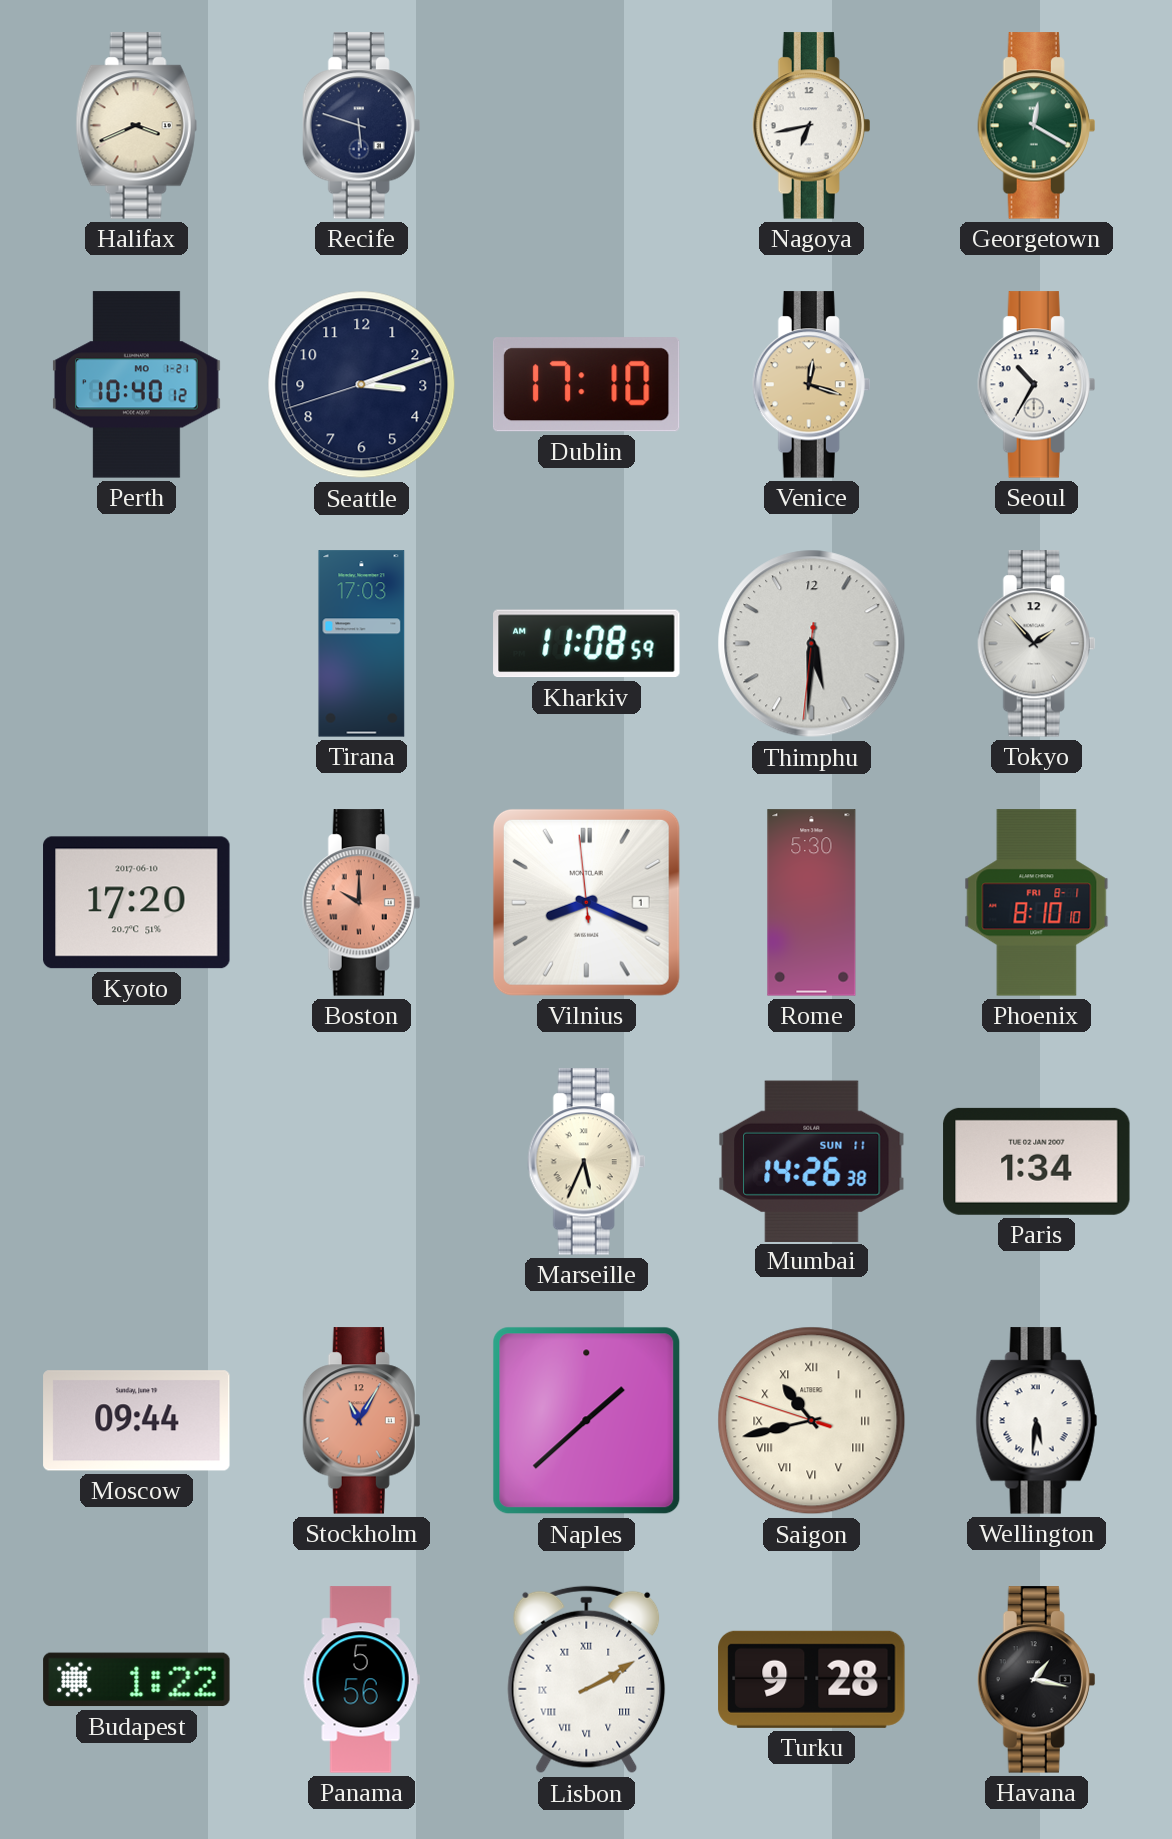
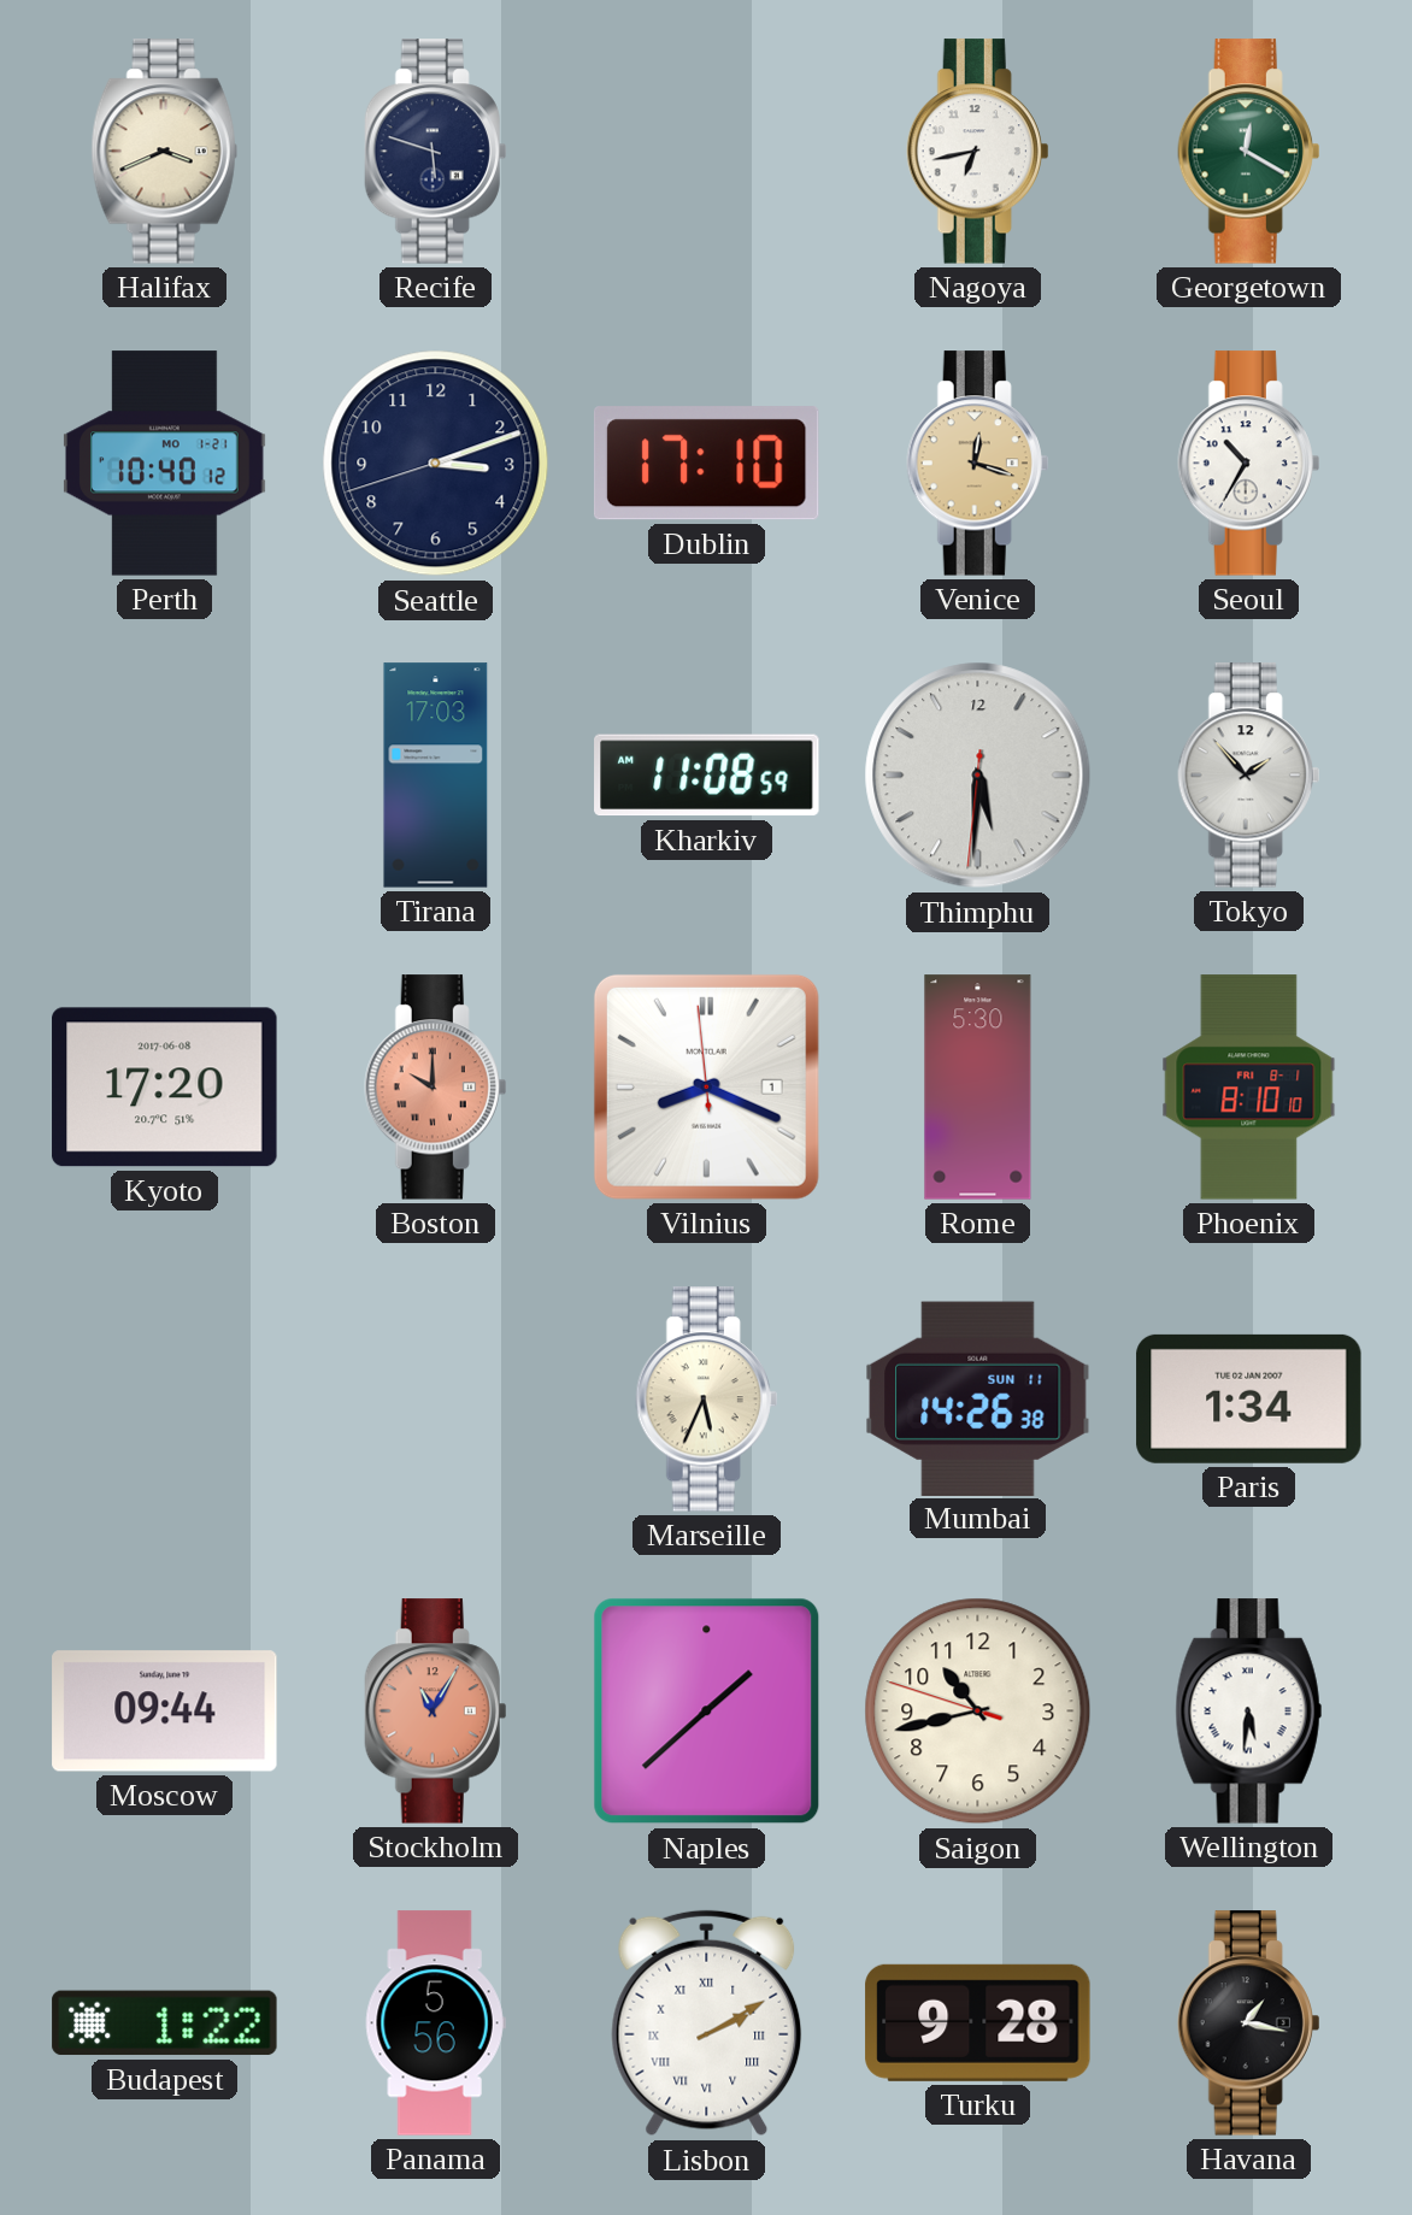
Kyoto date: 2017-06-10 -> 2017-06-08
Saigon numerals: Roman -> Arabic
